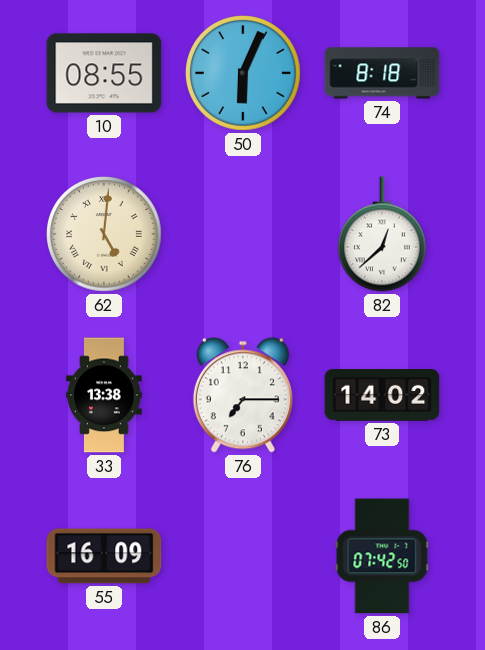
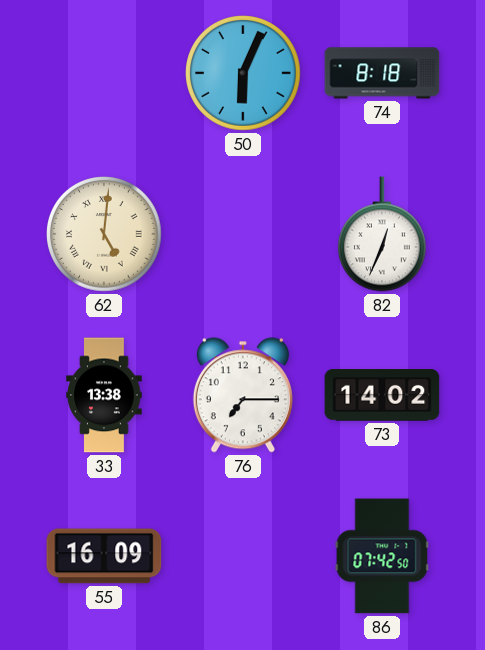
10: 08:55 -> none
82: 12:38 -> 12:34
